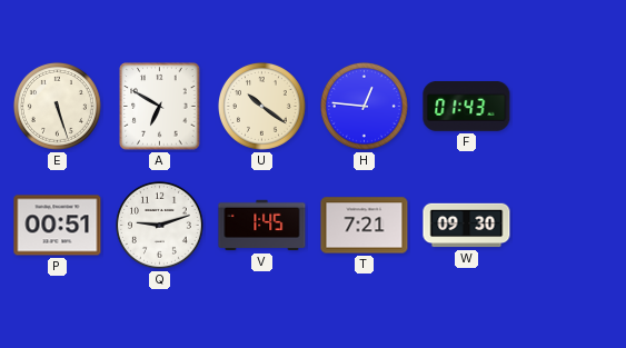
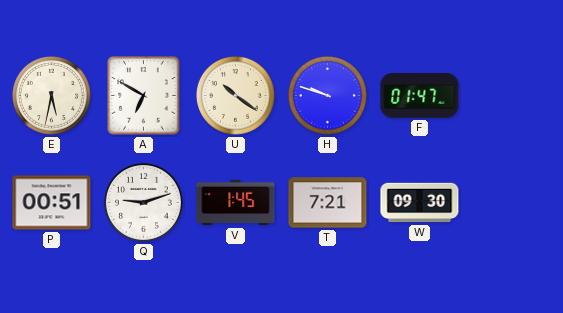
E: 5:27 -> 5:32
H: 12:46 -> 9:48
F: 01:43 -> 01:47
